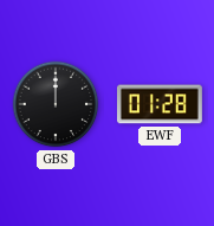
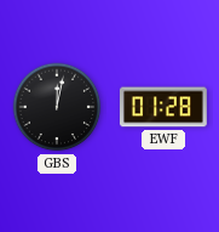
GBS: 12:00 -> 12:02
